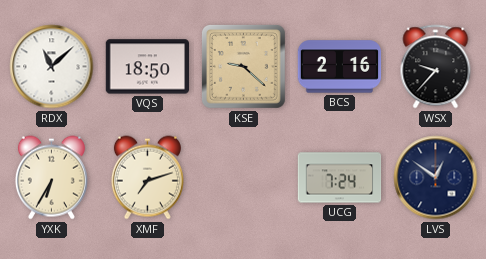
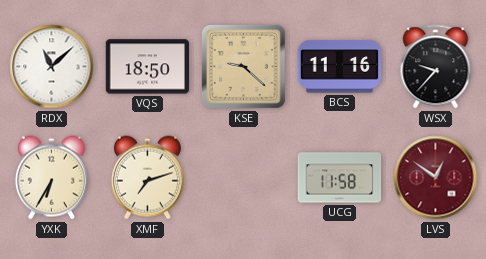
BCS: 2:16 -> 11:16
UCG: 7:24 -> 11:58
LVS dial: navy -> burgundy
